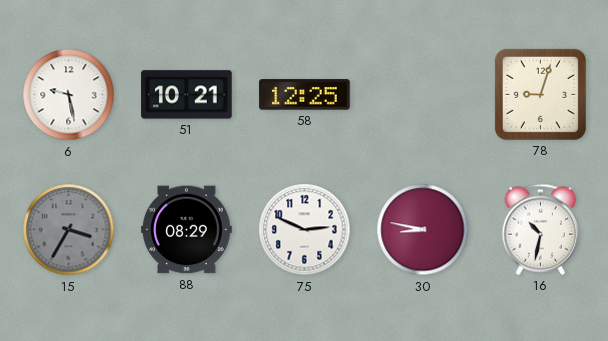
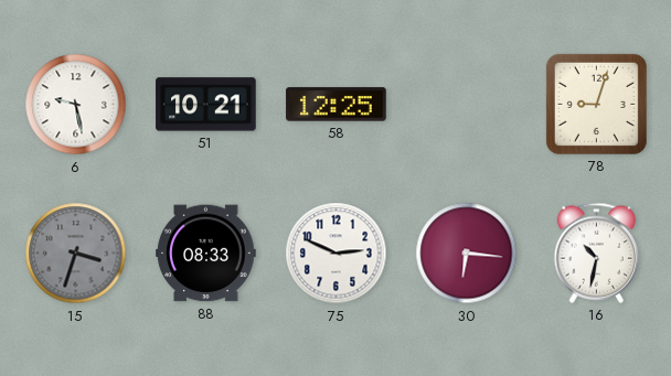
15: 3:35 -> 3:33
88: 08:29 -> 08:33
30: 8:47 -> 6:16
